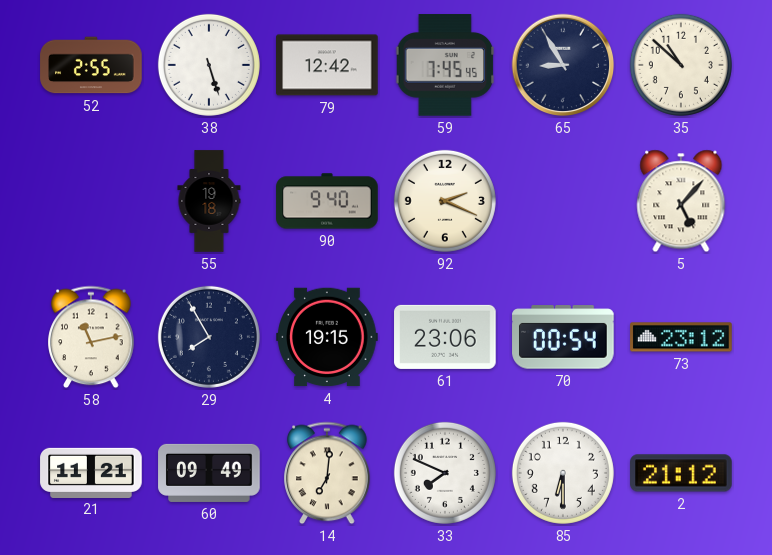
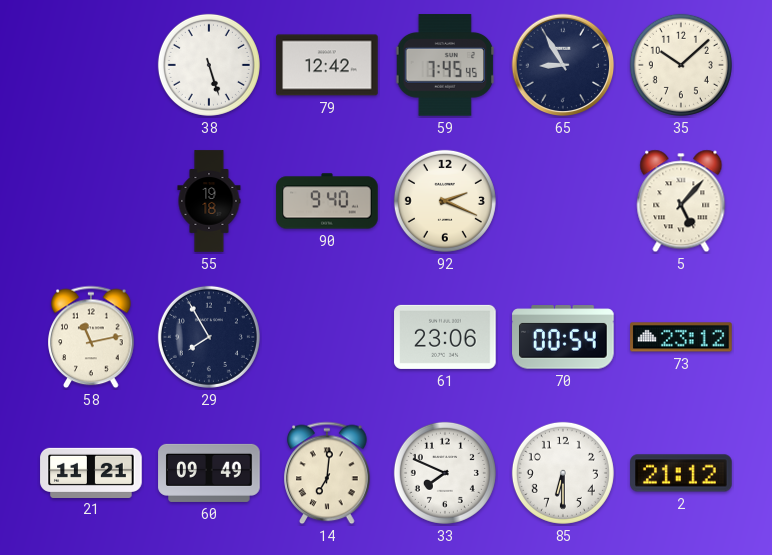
52: 2:55 -> none
35: 10:52 -> 10:08
4: 19:15 -> none
